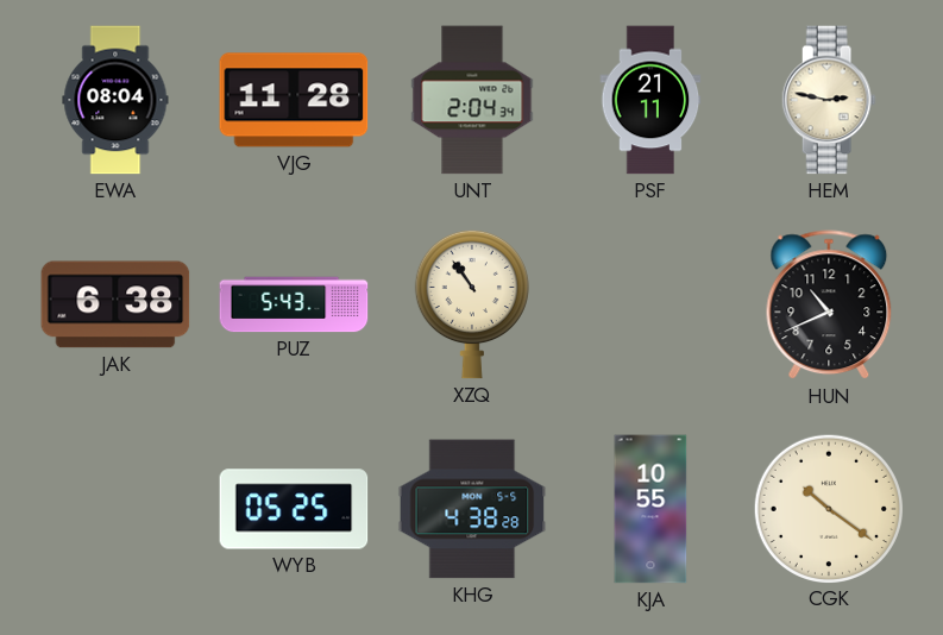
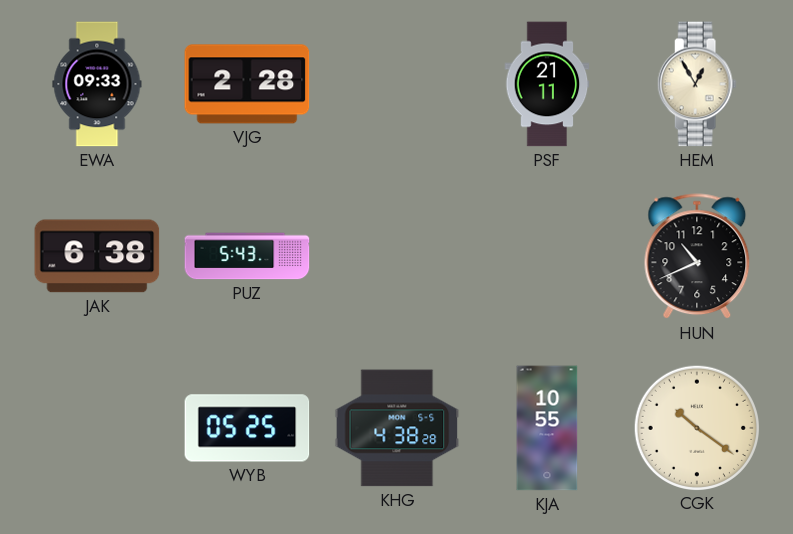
EWA: 08:04 -> 09:33
VJG: 11:28 -> 2:28
UNT: 2:04 -> none
HEM: 2:47 -> 12:55
XZQ: 10:54 -> none
